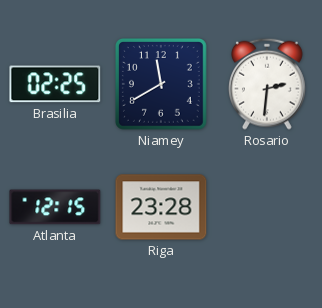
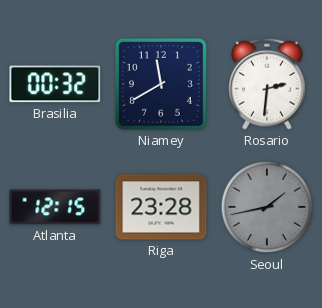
Brasilia: 02:25 -> 00:32
Seoul: none -> 1:43
